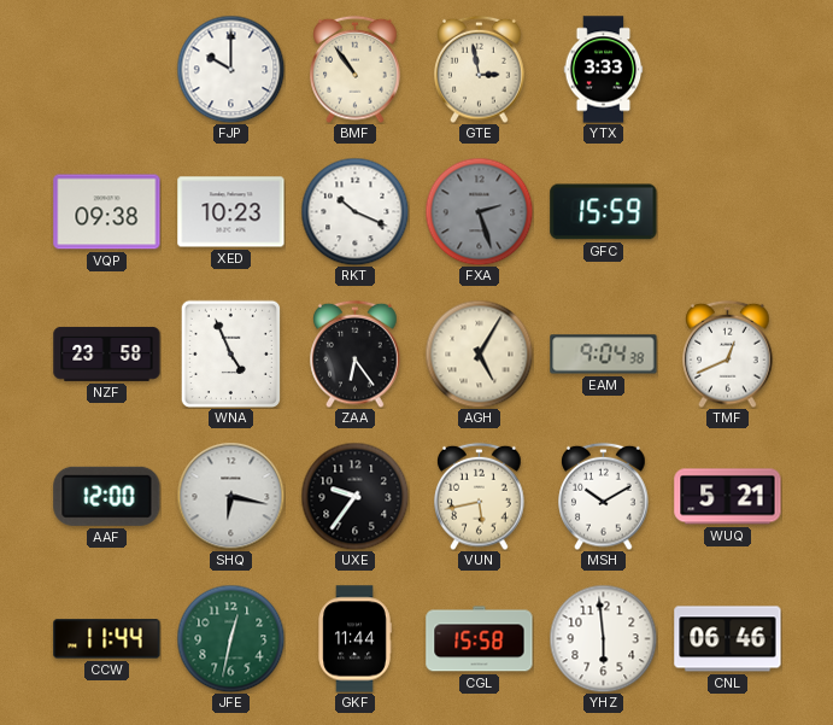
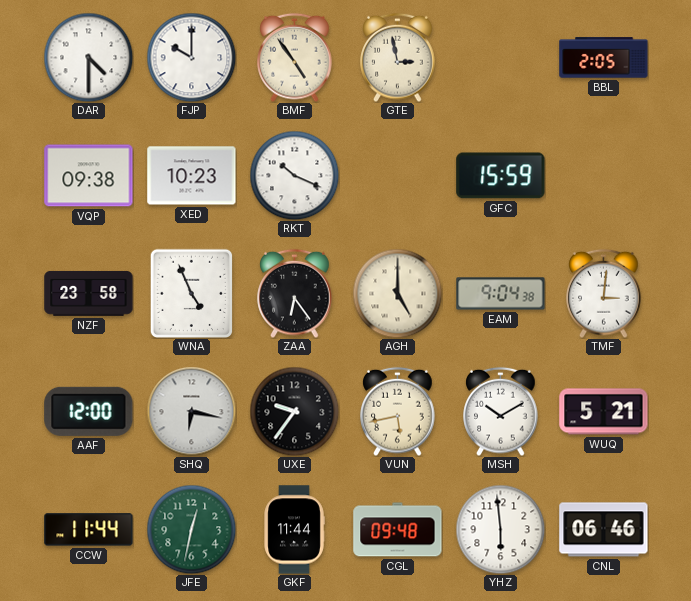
DAR: none -> 4:30
BMF: 10:54 -> 4:54
YTX: 3:33 -> none
BBL: none -> 2:05
FXA: 2:27 -> none
AGH: 5:05 -> 5:00
TMF: 12:41 -> 3:01
CGL: 15:58 -> 09:48
